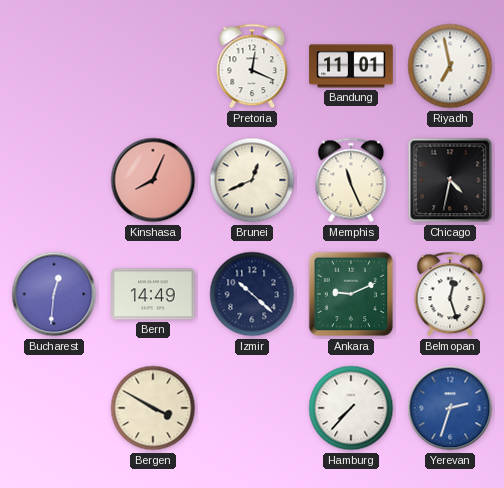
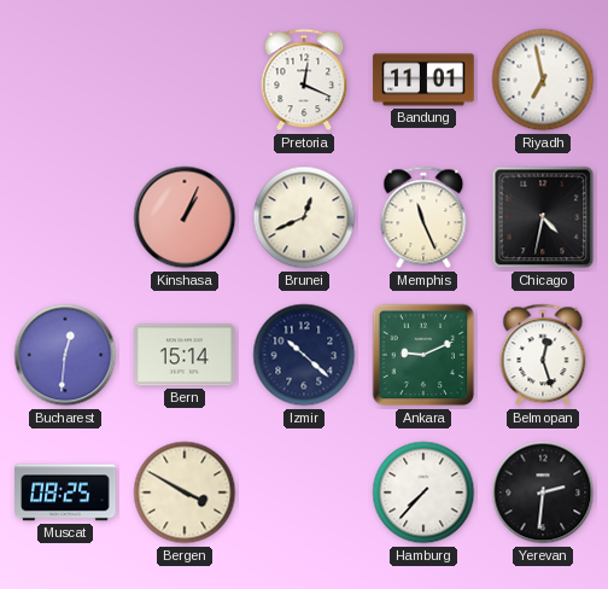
Kinshasa: 8:04 -> 1:04
Bern: 14:49 -> 15:14
Muscat: none -> 08:25
Yerevan: 2:33 -> 2:31
Yerevan dial: blue -> black
